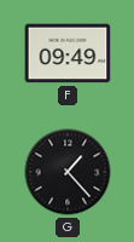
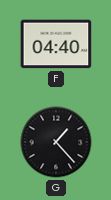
F: 09:49 -> 04:40
